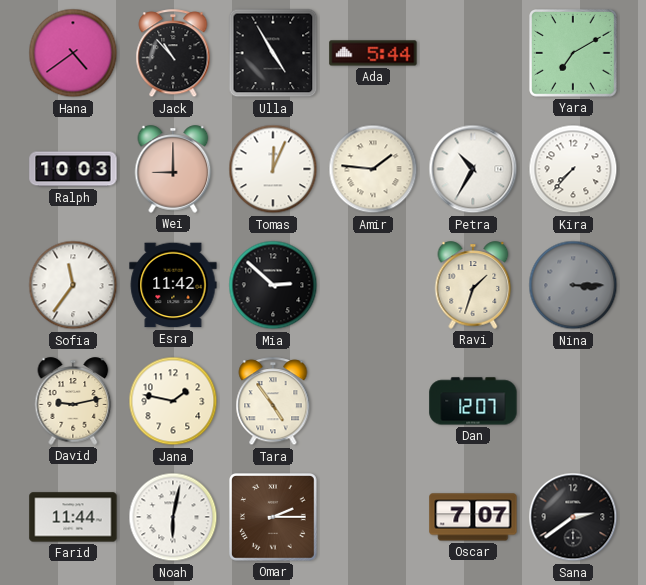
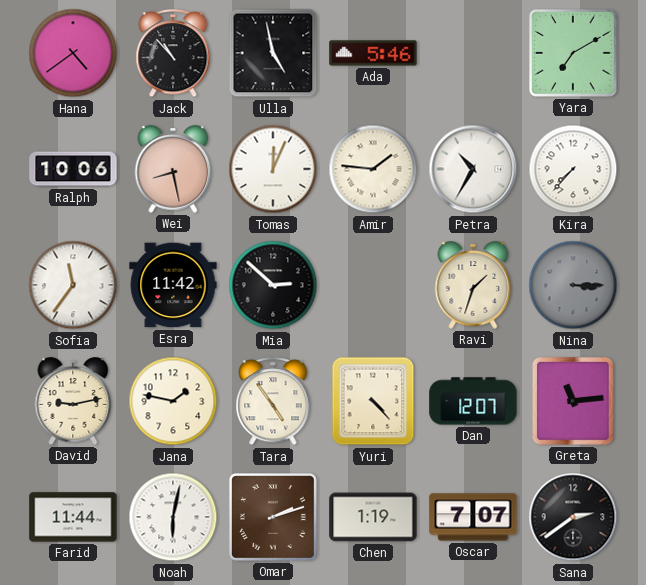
Ulla: 4:55 -> 4:58
Ada: 5:44 -> 5:46
Ralph: 10:03 -> 10:06
Wei: 9:00 -> 8:28
Yuri: none -> 4:23
Greta: none -> 11:14
Omar: 2:15 -> 2:12
Chen: none -> 1:19
